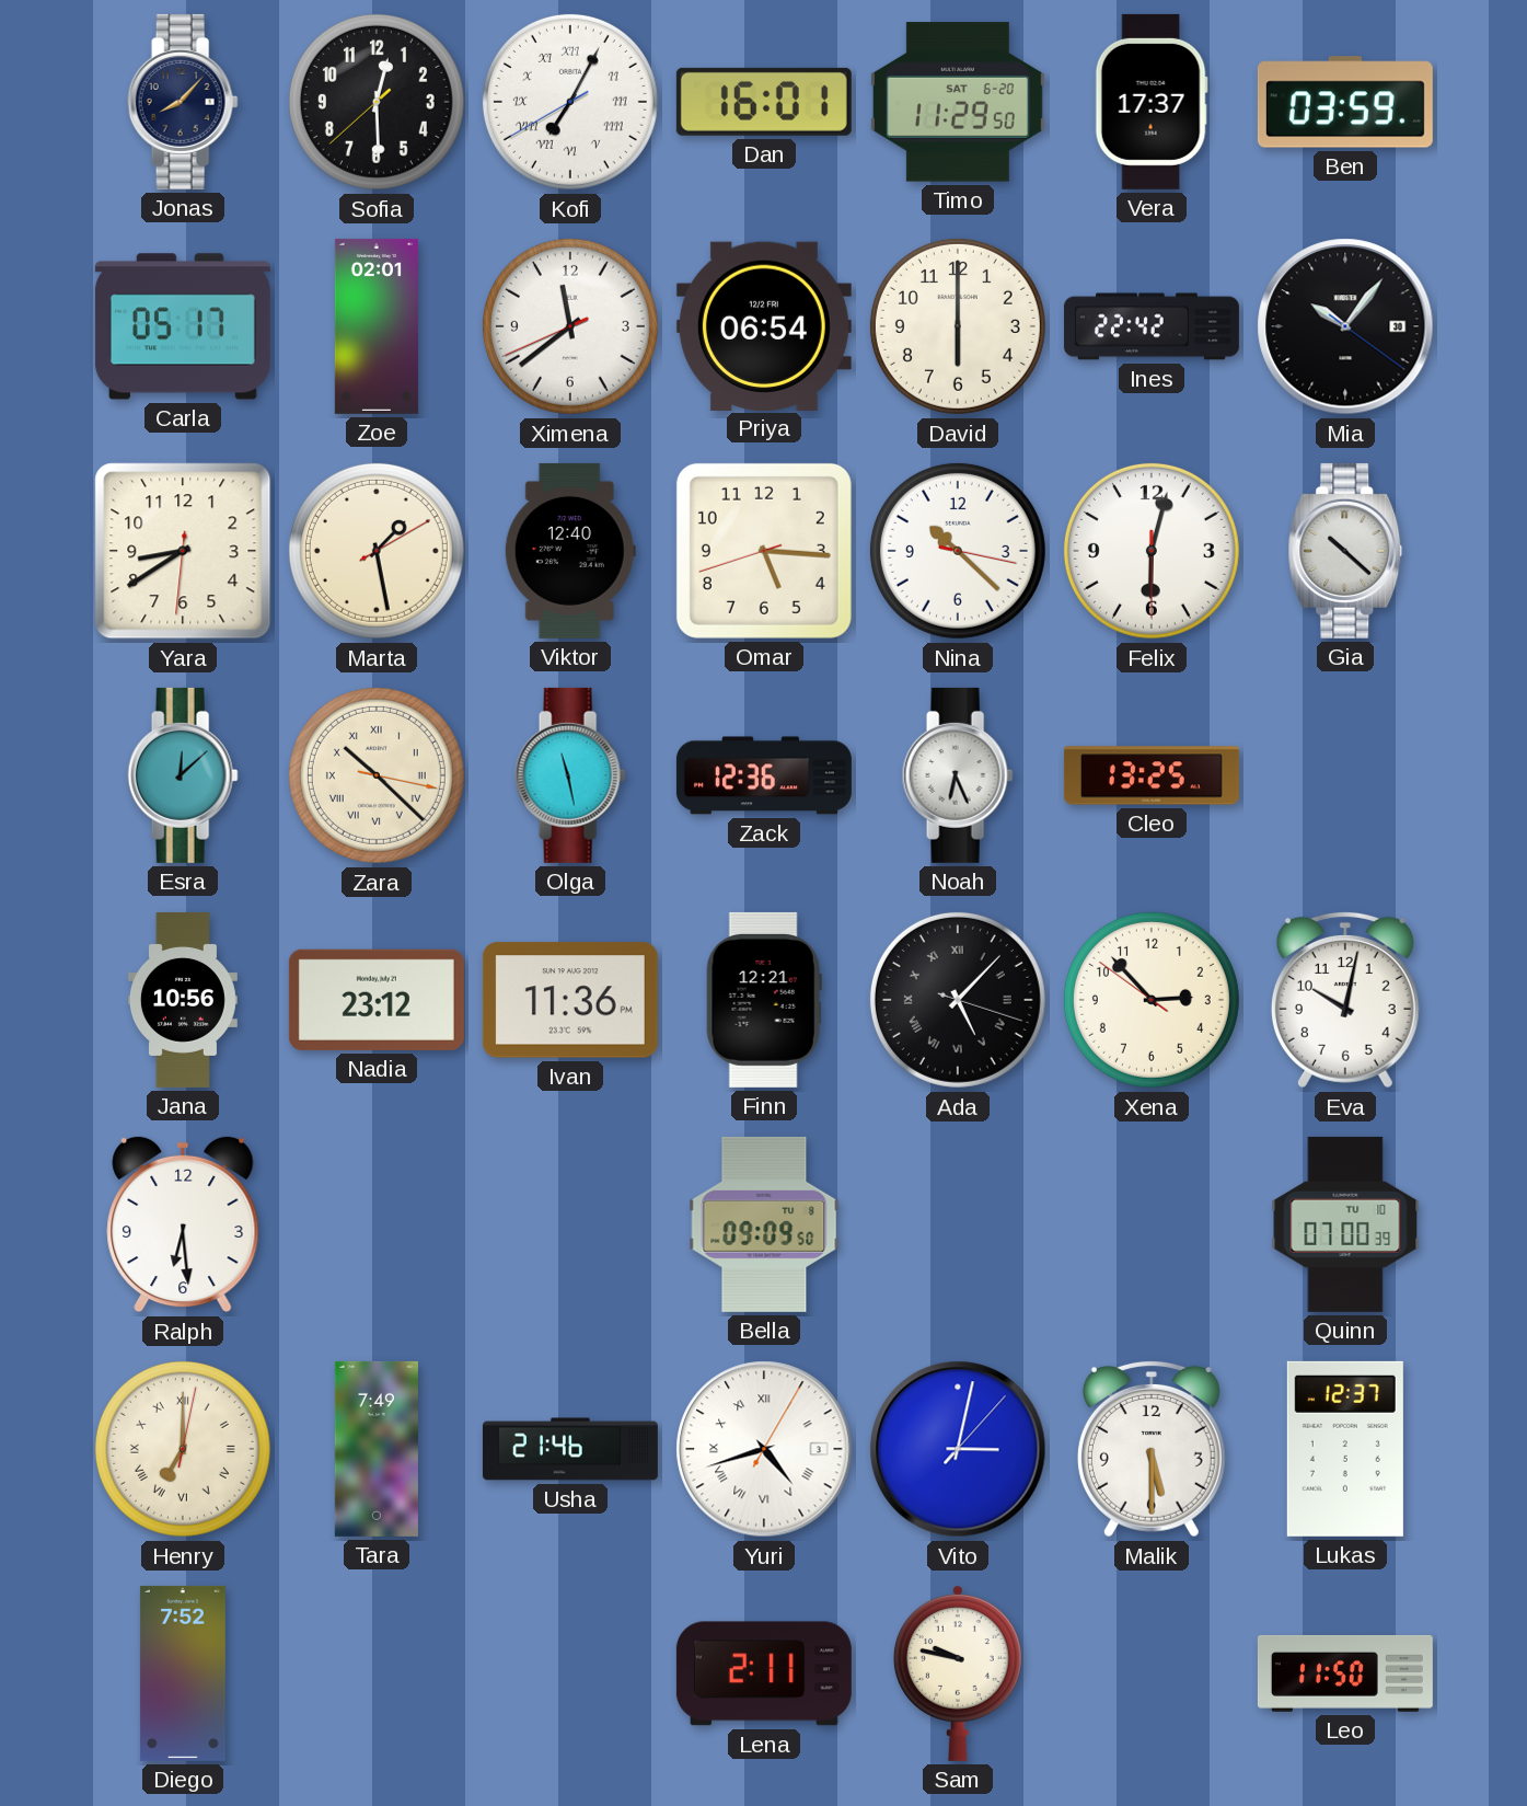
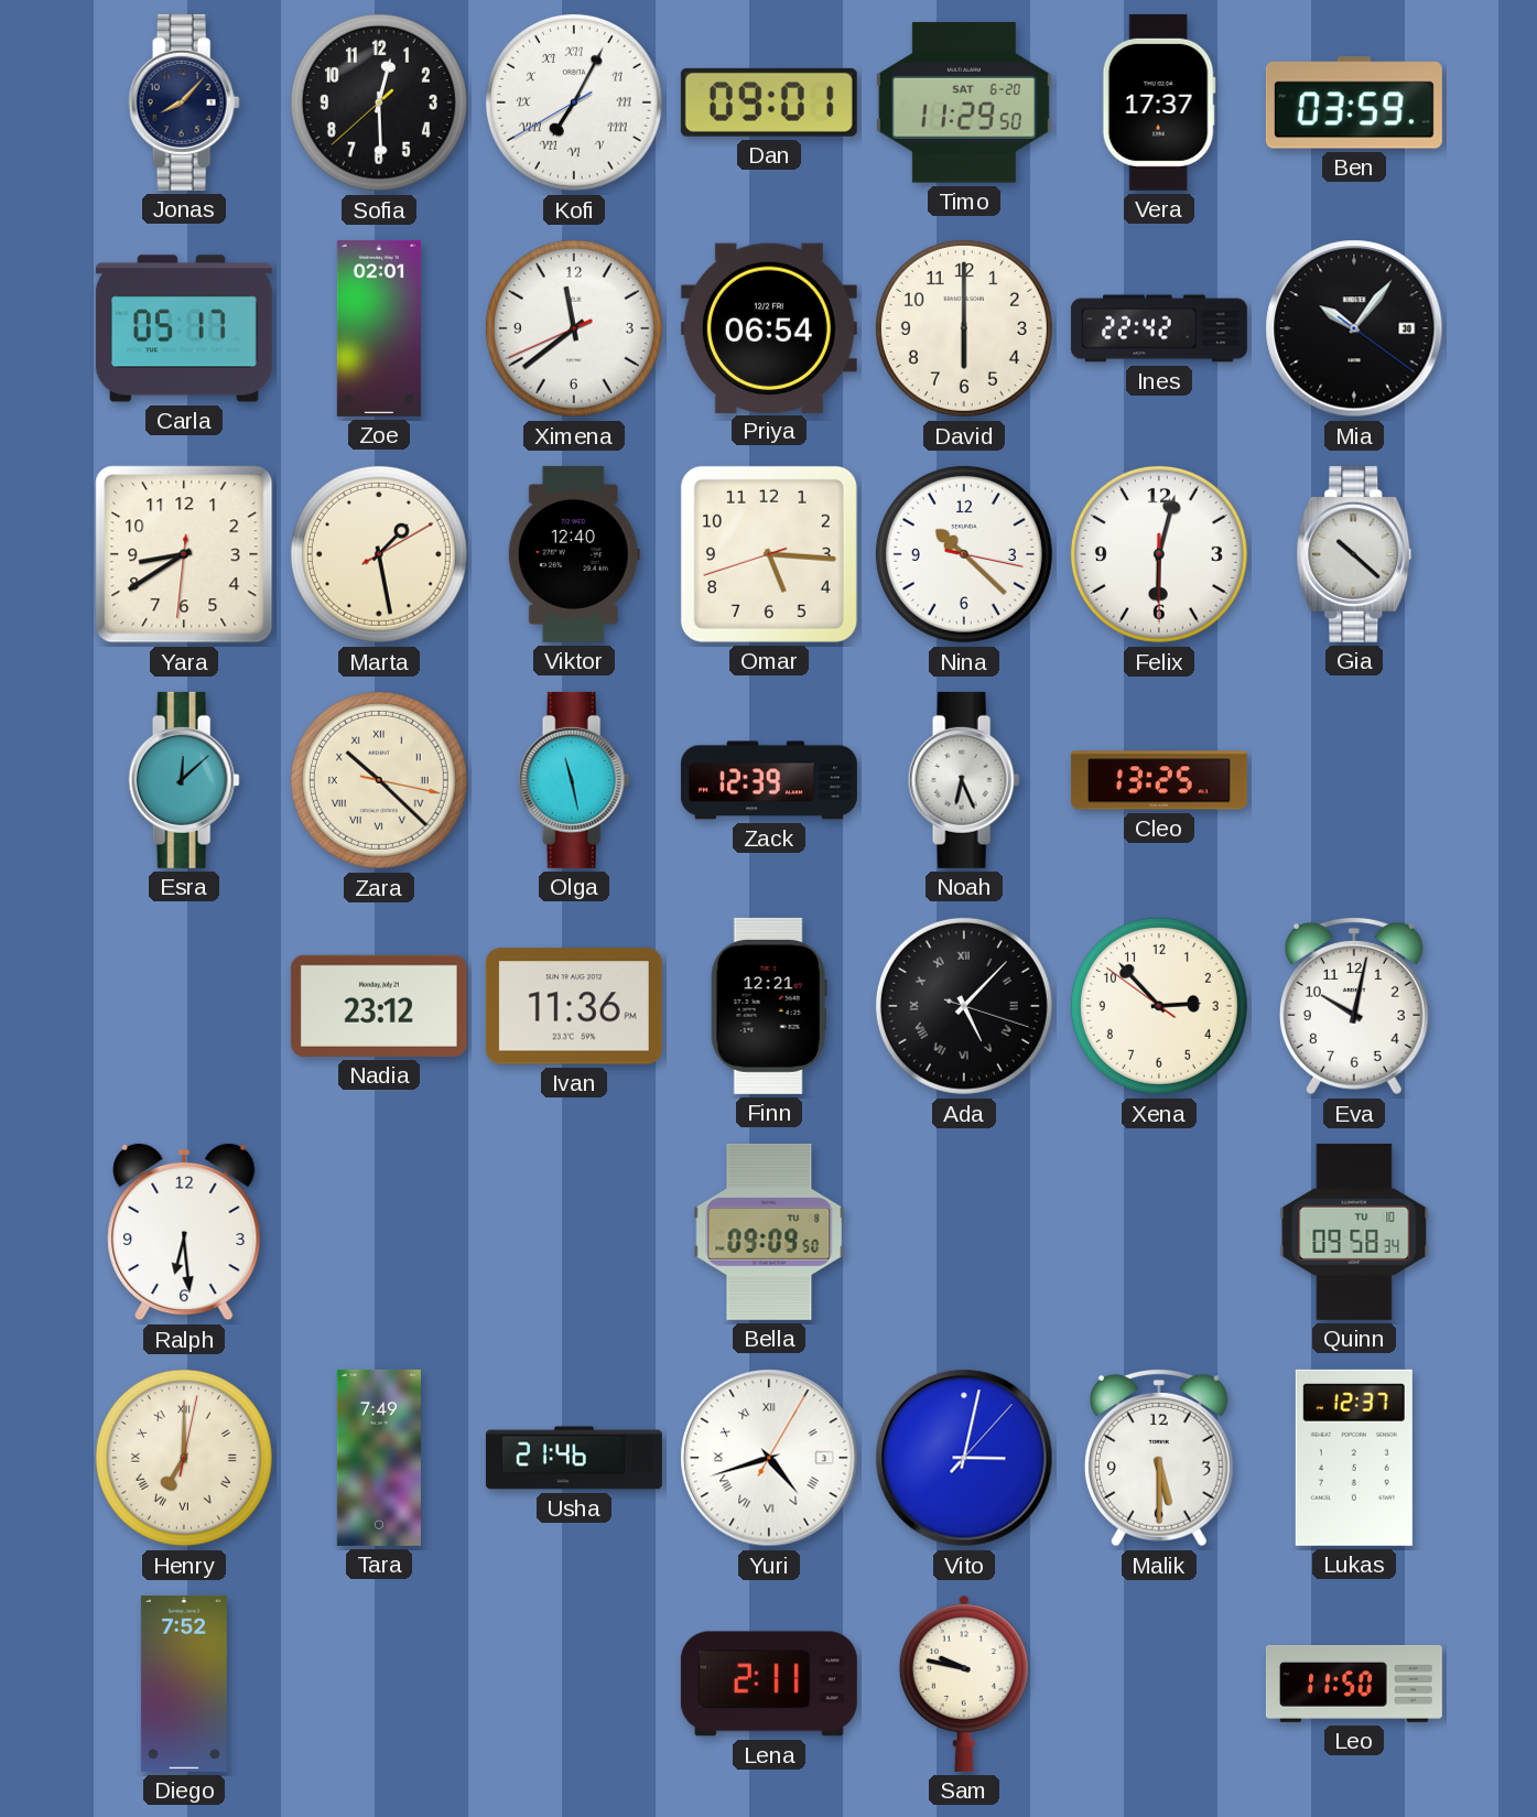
Dan: 16:01 -> 09:01
Zack: 12:36 -> 12:39
Jana: 10:56 -> none
Quinn: 07:00 -> 09:58
